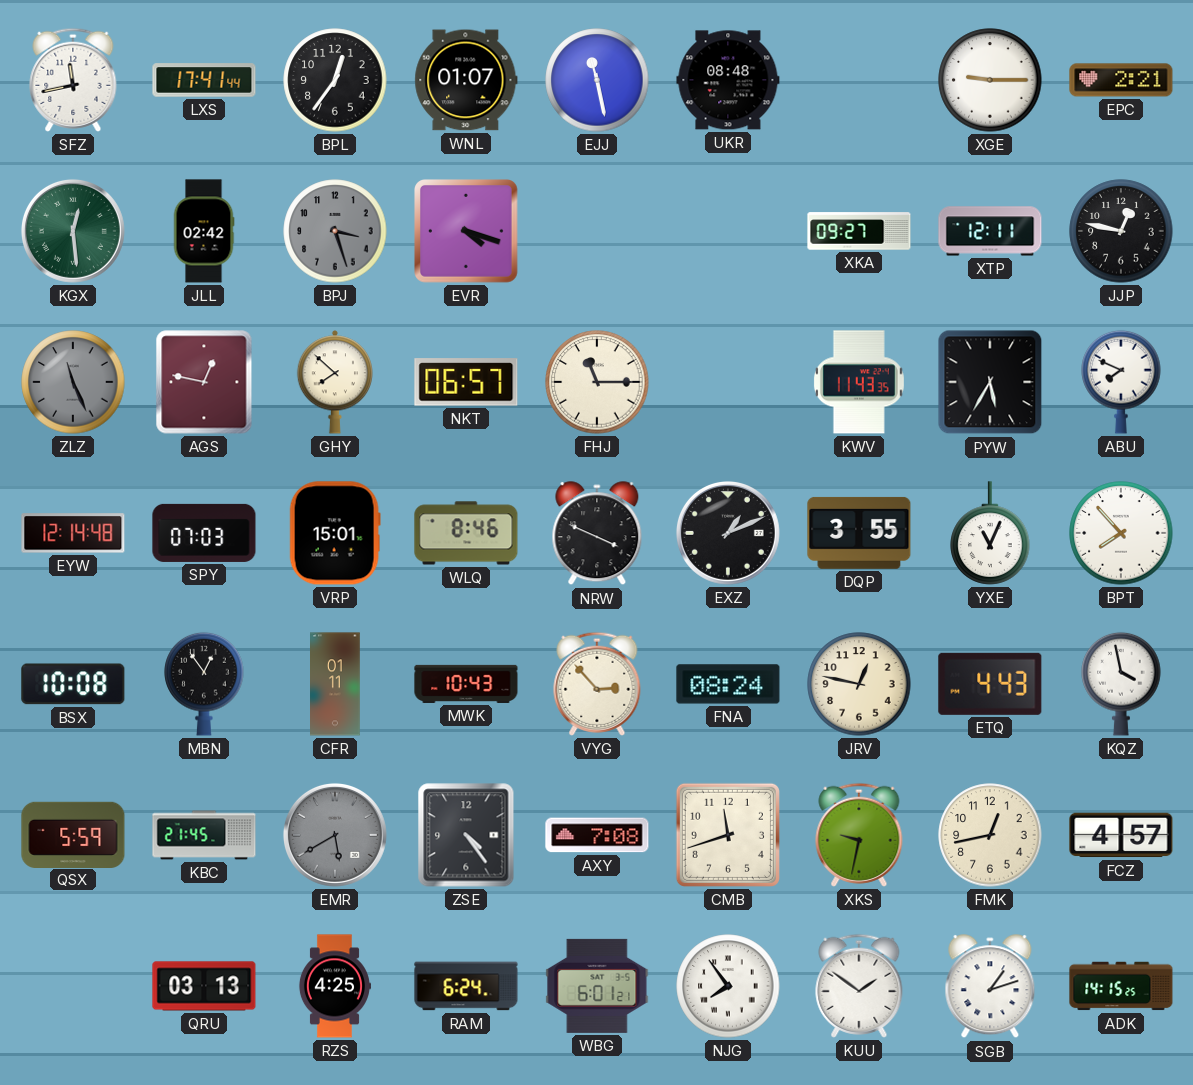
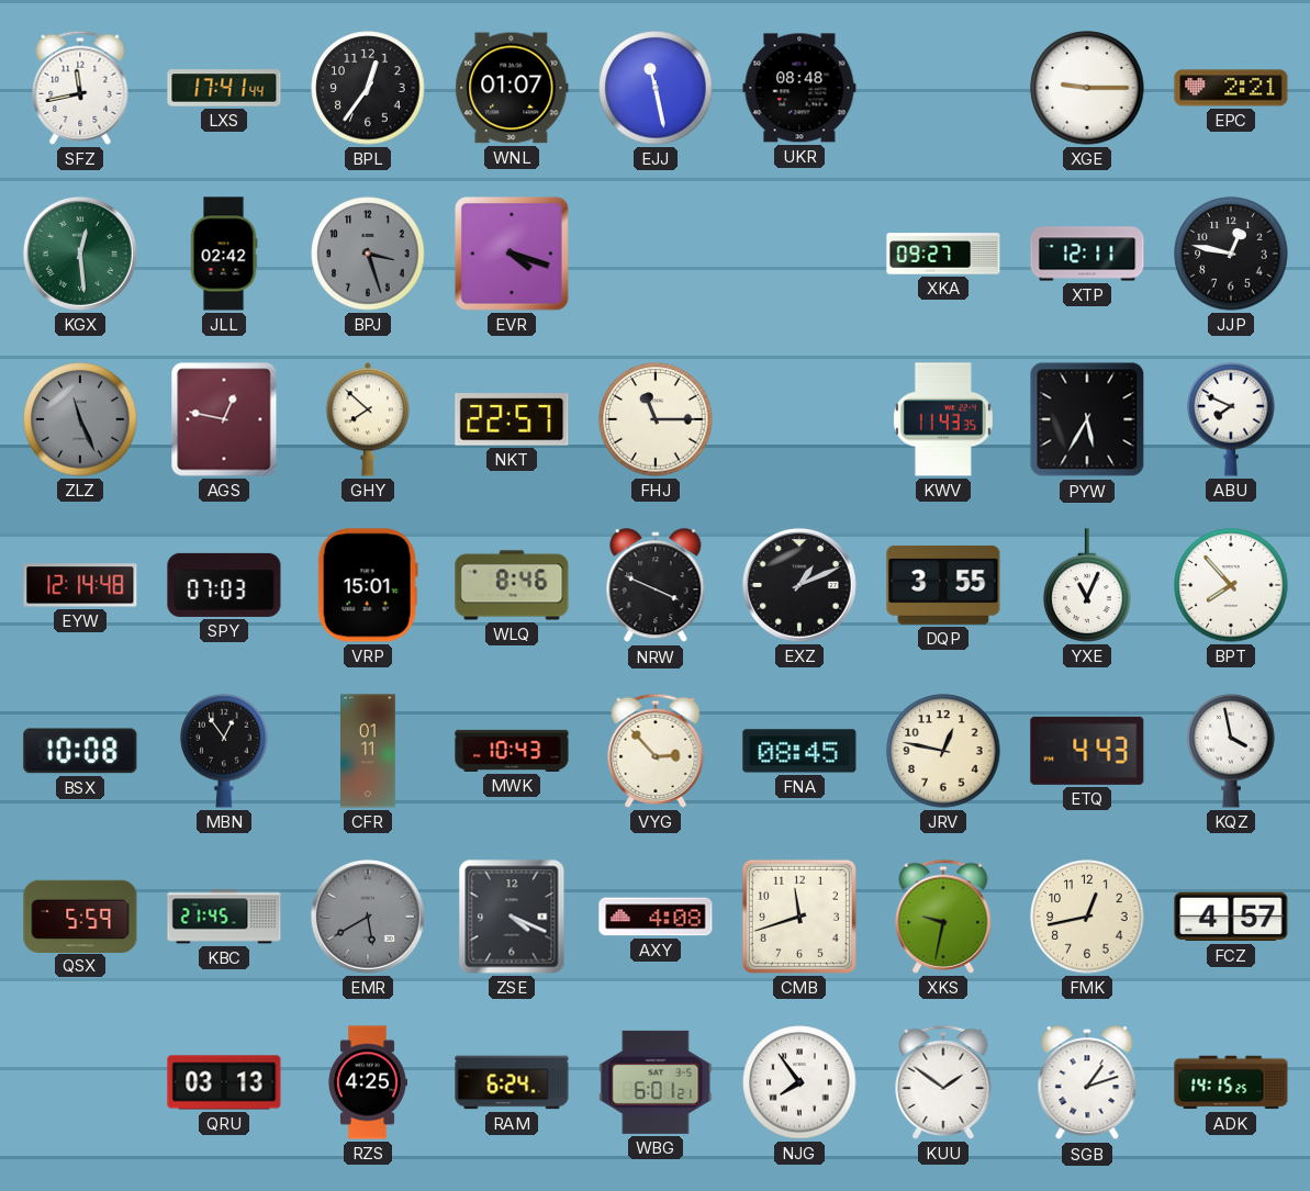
NKT: 06:57 -> 22:57
FNA: 08:24 -> 08:45
ZSE: 4:24 -> 4:19
AXY: 7:08 -> 4:08
